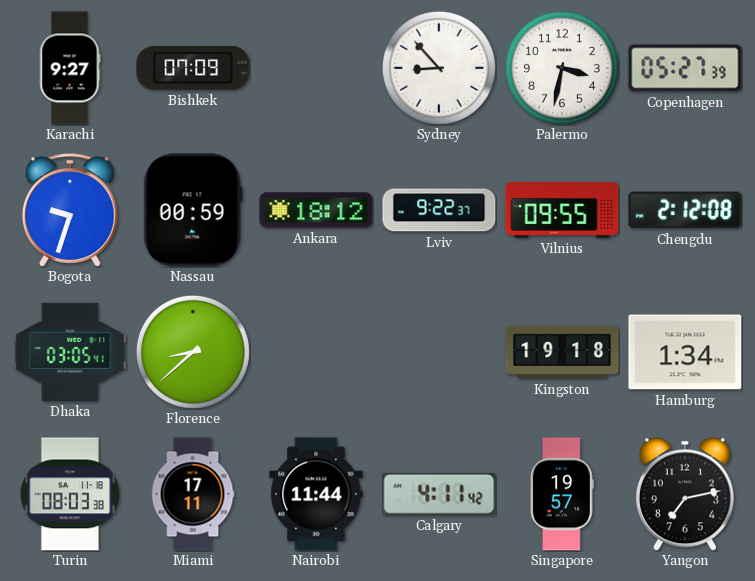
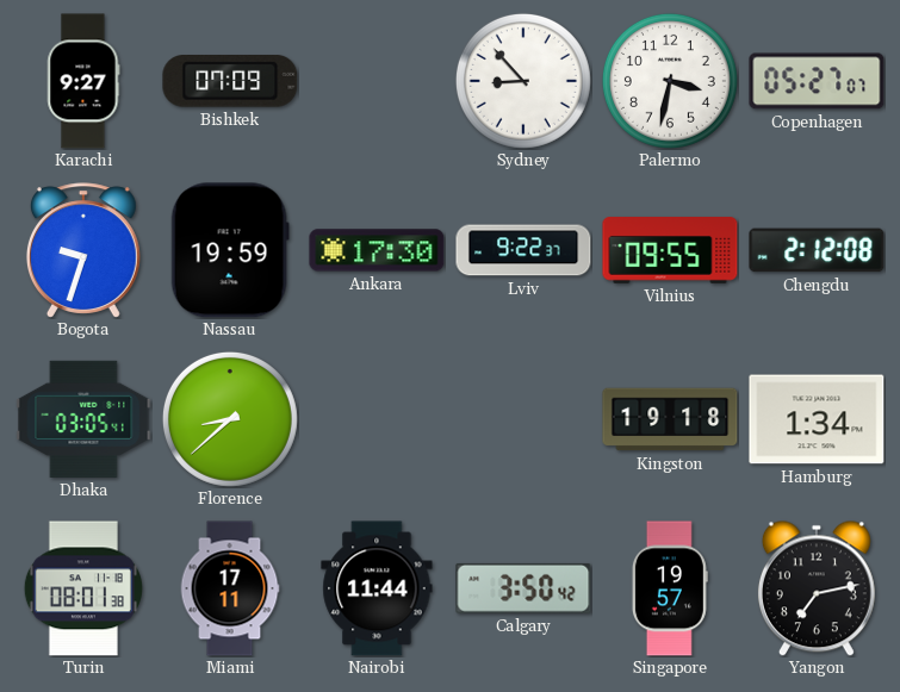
Copenhagen: 05:27:39 -> 05:27:07
Nassau: 00:59 -> 19:59
Ankara: 18:12 -> 17:30
Turin: 08:03 -> 08:01
Calgary: 4:11 -> 3:50
